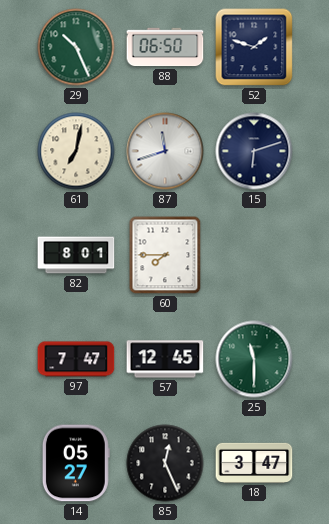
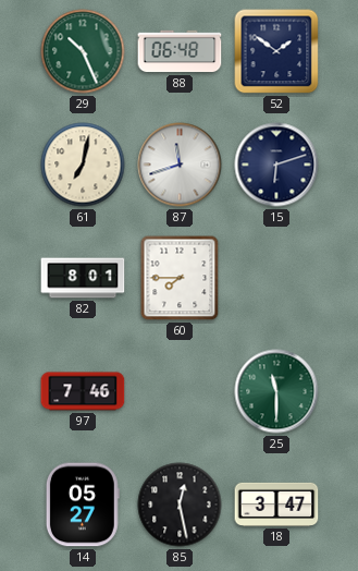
88: 06:50 -> 06:48
52: 1:48 -> 1:51
97: 7:47 -> 7:46
57: 12:45 -> none
85: 12:26 -> 12:28
